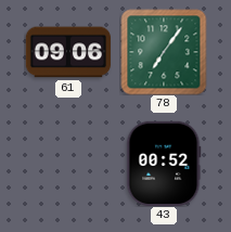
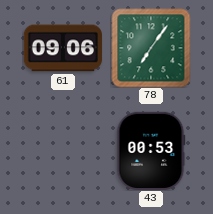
43: 00:52 -> 00:53
